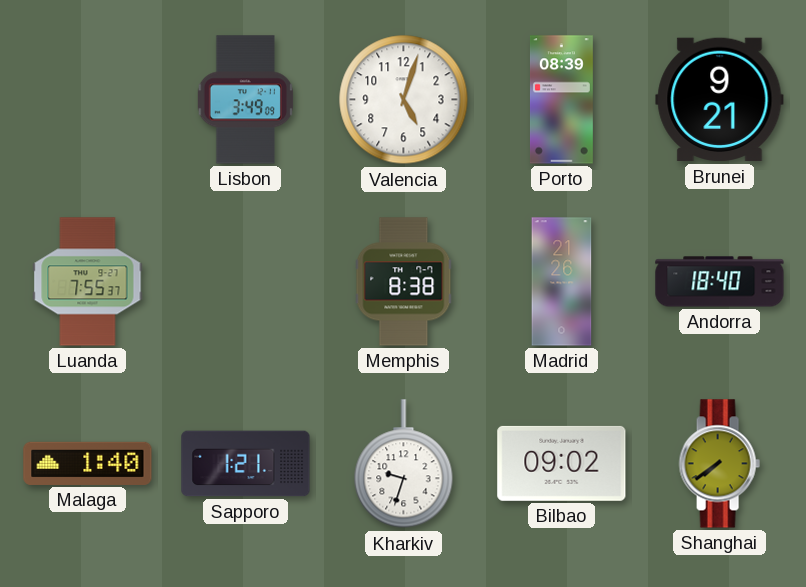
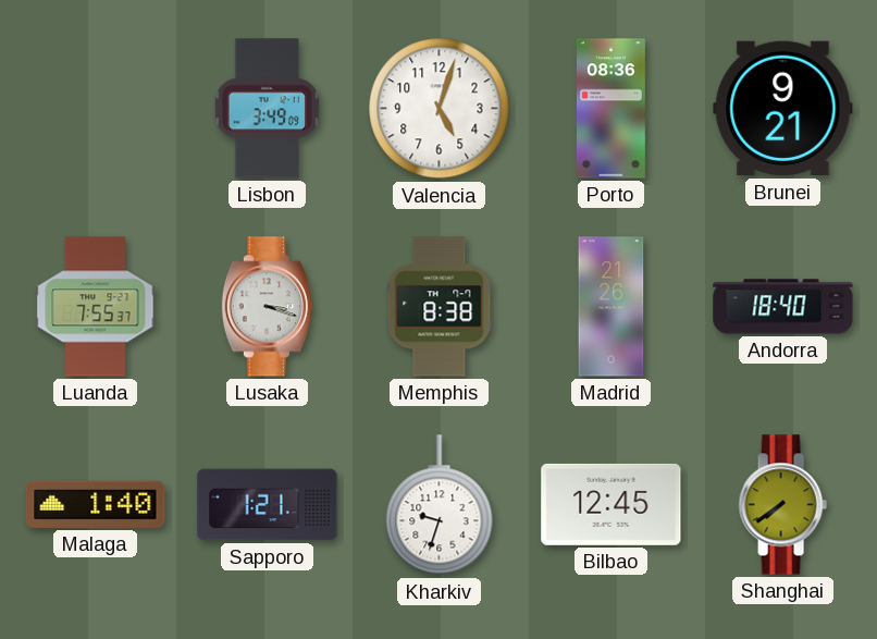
Porto: 08:39 -> 08:36
Lusaka: none -> 3:18
Bilbao: 09:02 -> 12:45
